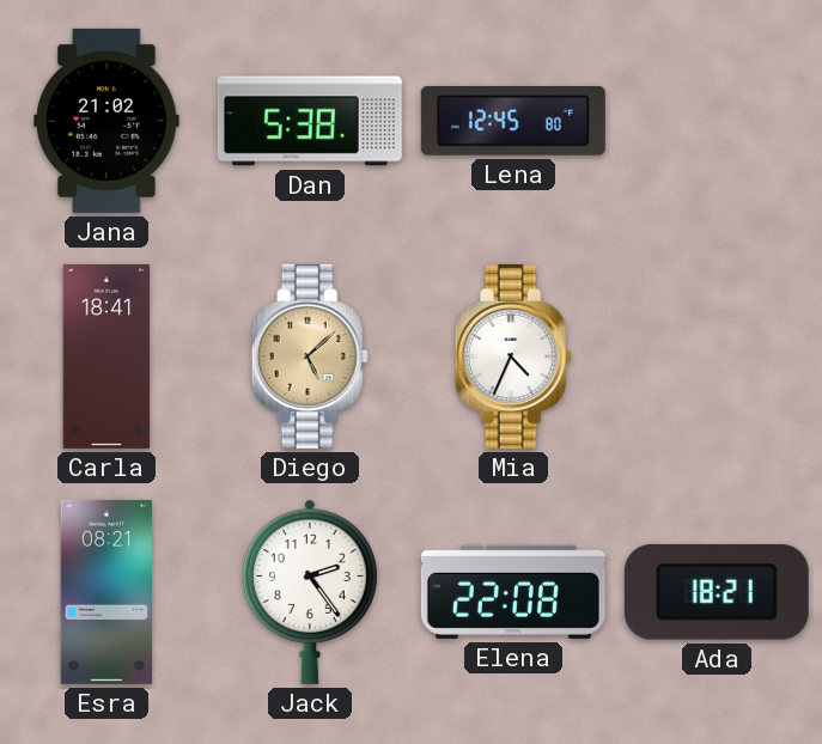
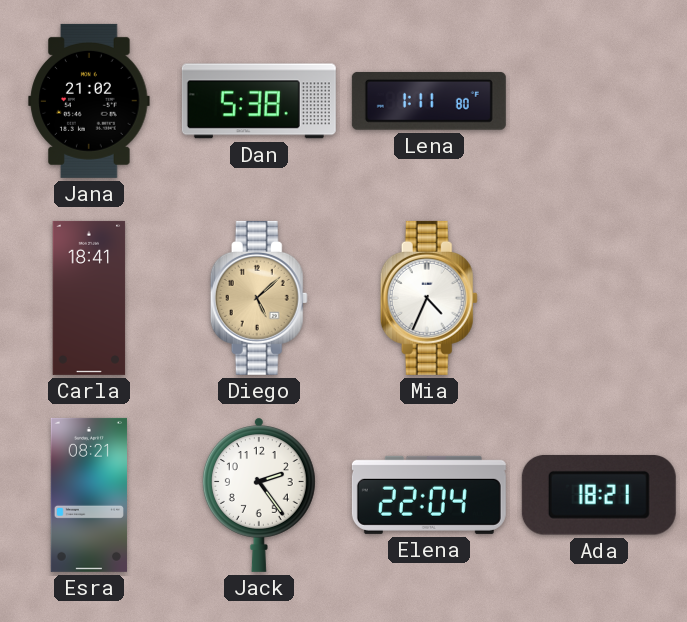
Lena: 12:45 -> 1:11
Elena: 22:08 -> 22:04
